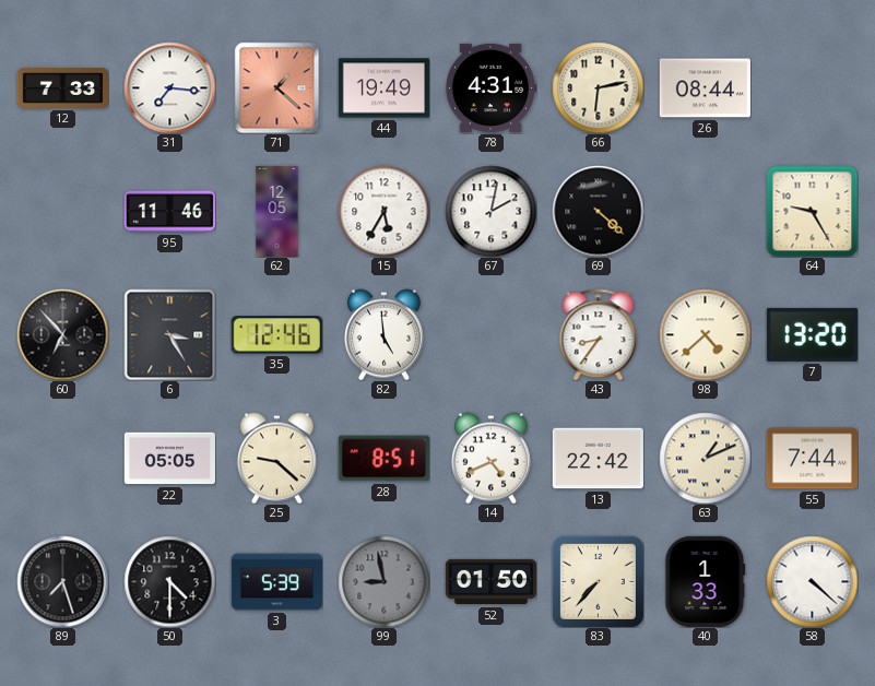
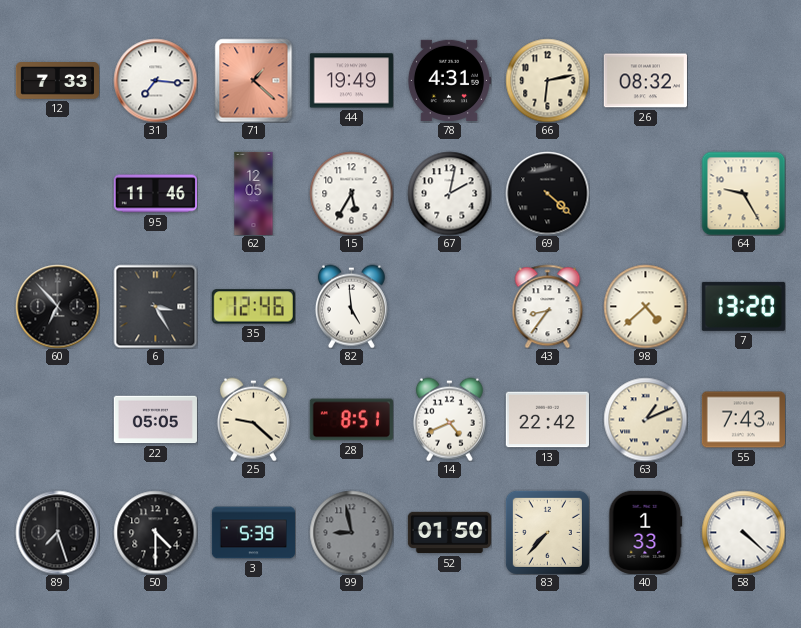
26: 08:44 -> 08:32
55: 7:44 -> 7:43
